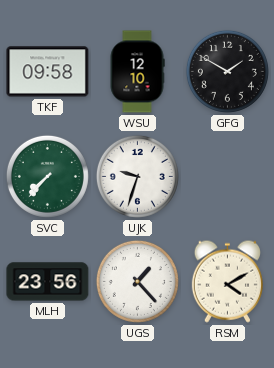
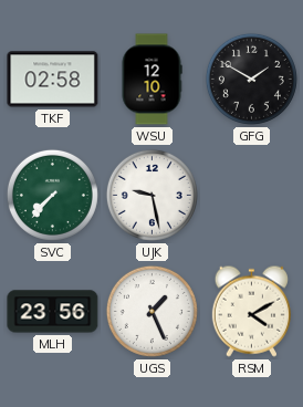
TKF: 09:58 -> 02:58
UJK: 9:33 -> 9:28
UGS: 1:23 -> 1:26
